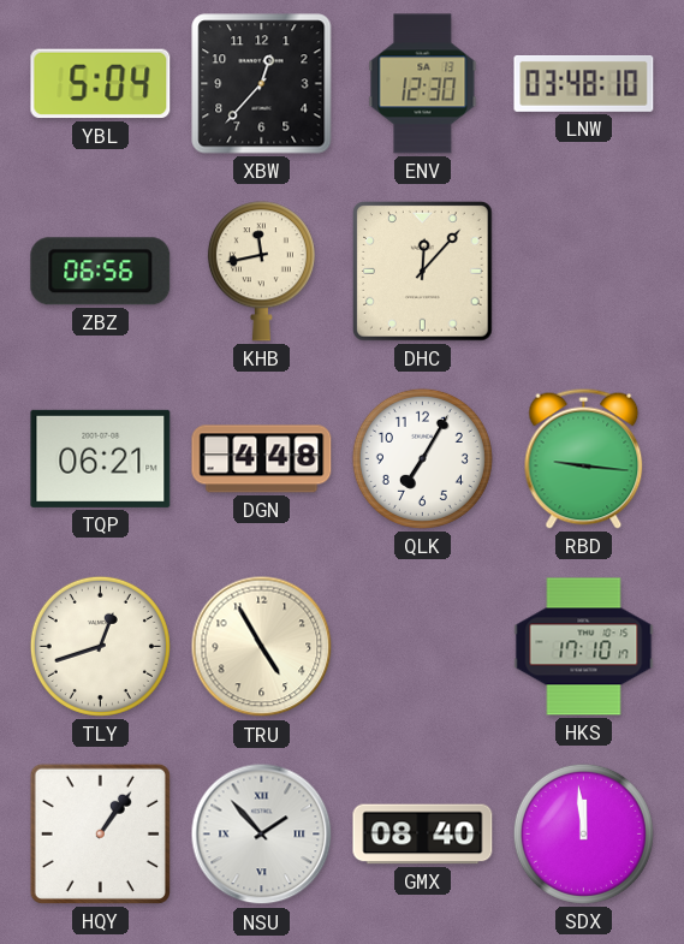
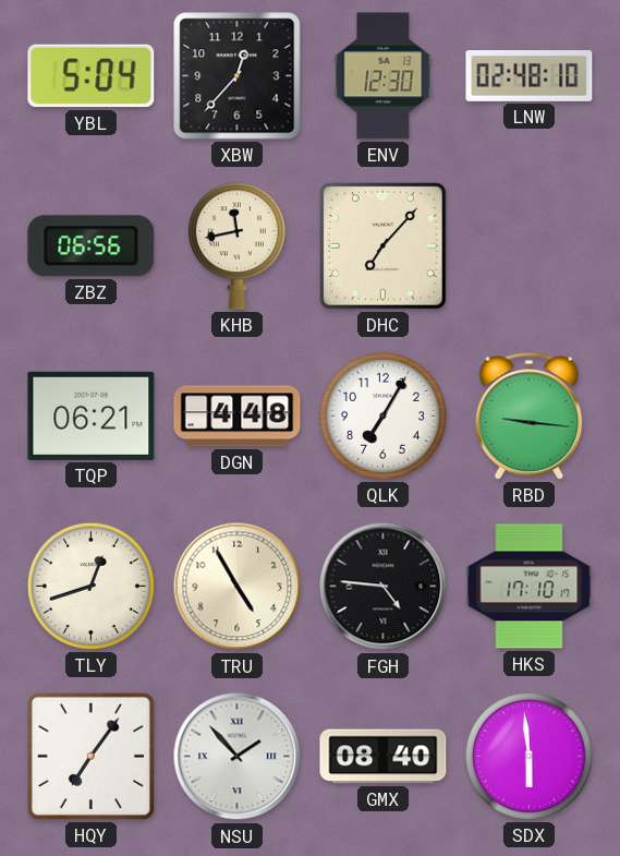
LNW: 03:48 -> 02:48
DHC: 12:07 -> 7:07
FGH: none -> 4:46
HQY: 1:06 -> 7:06
SDX: 11:59 -> 5:59
